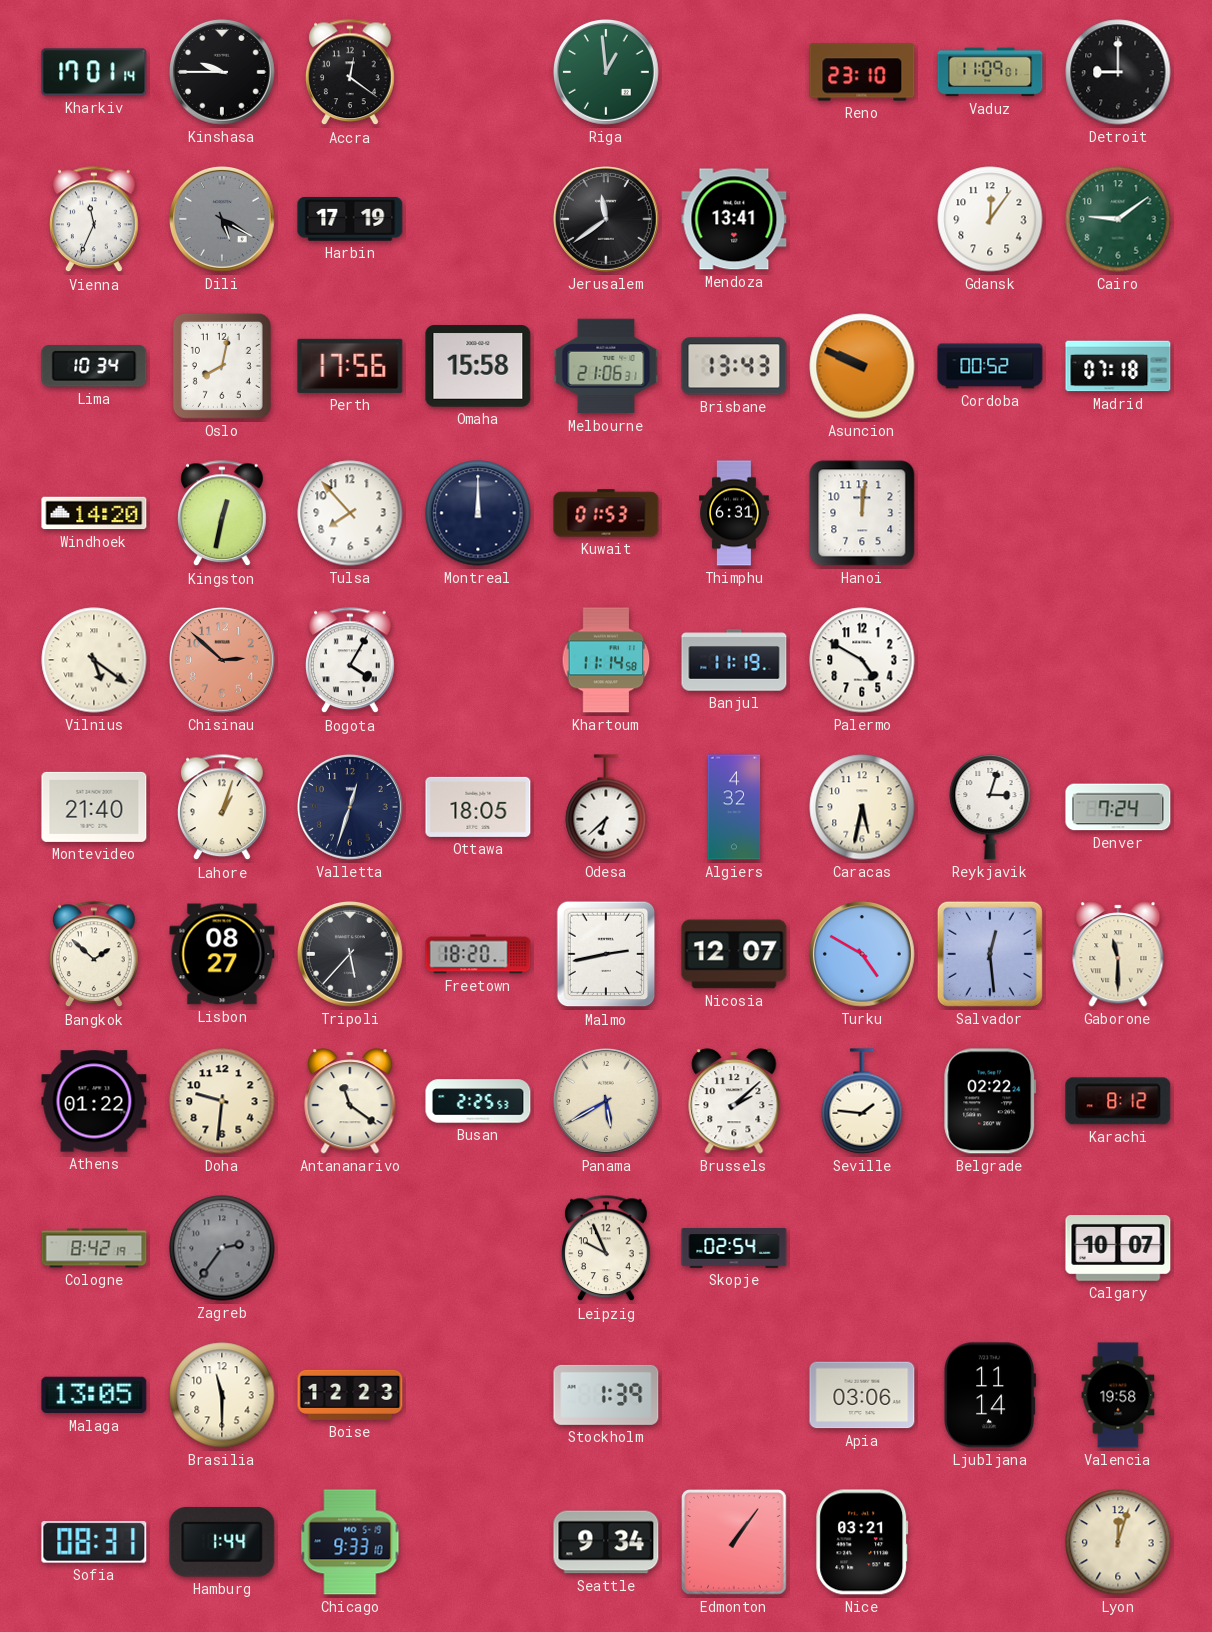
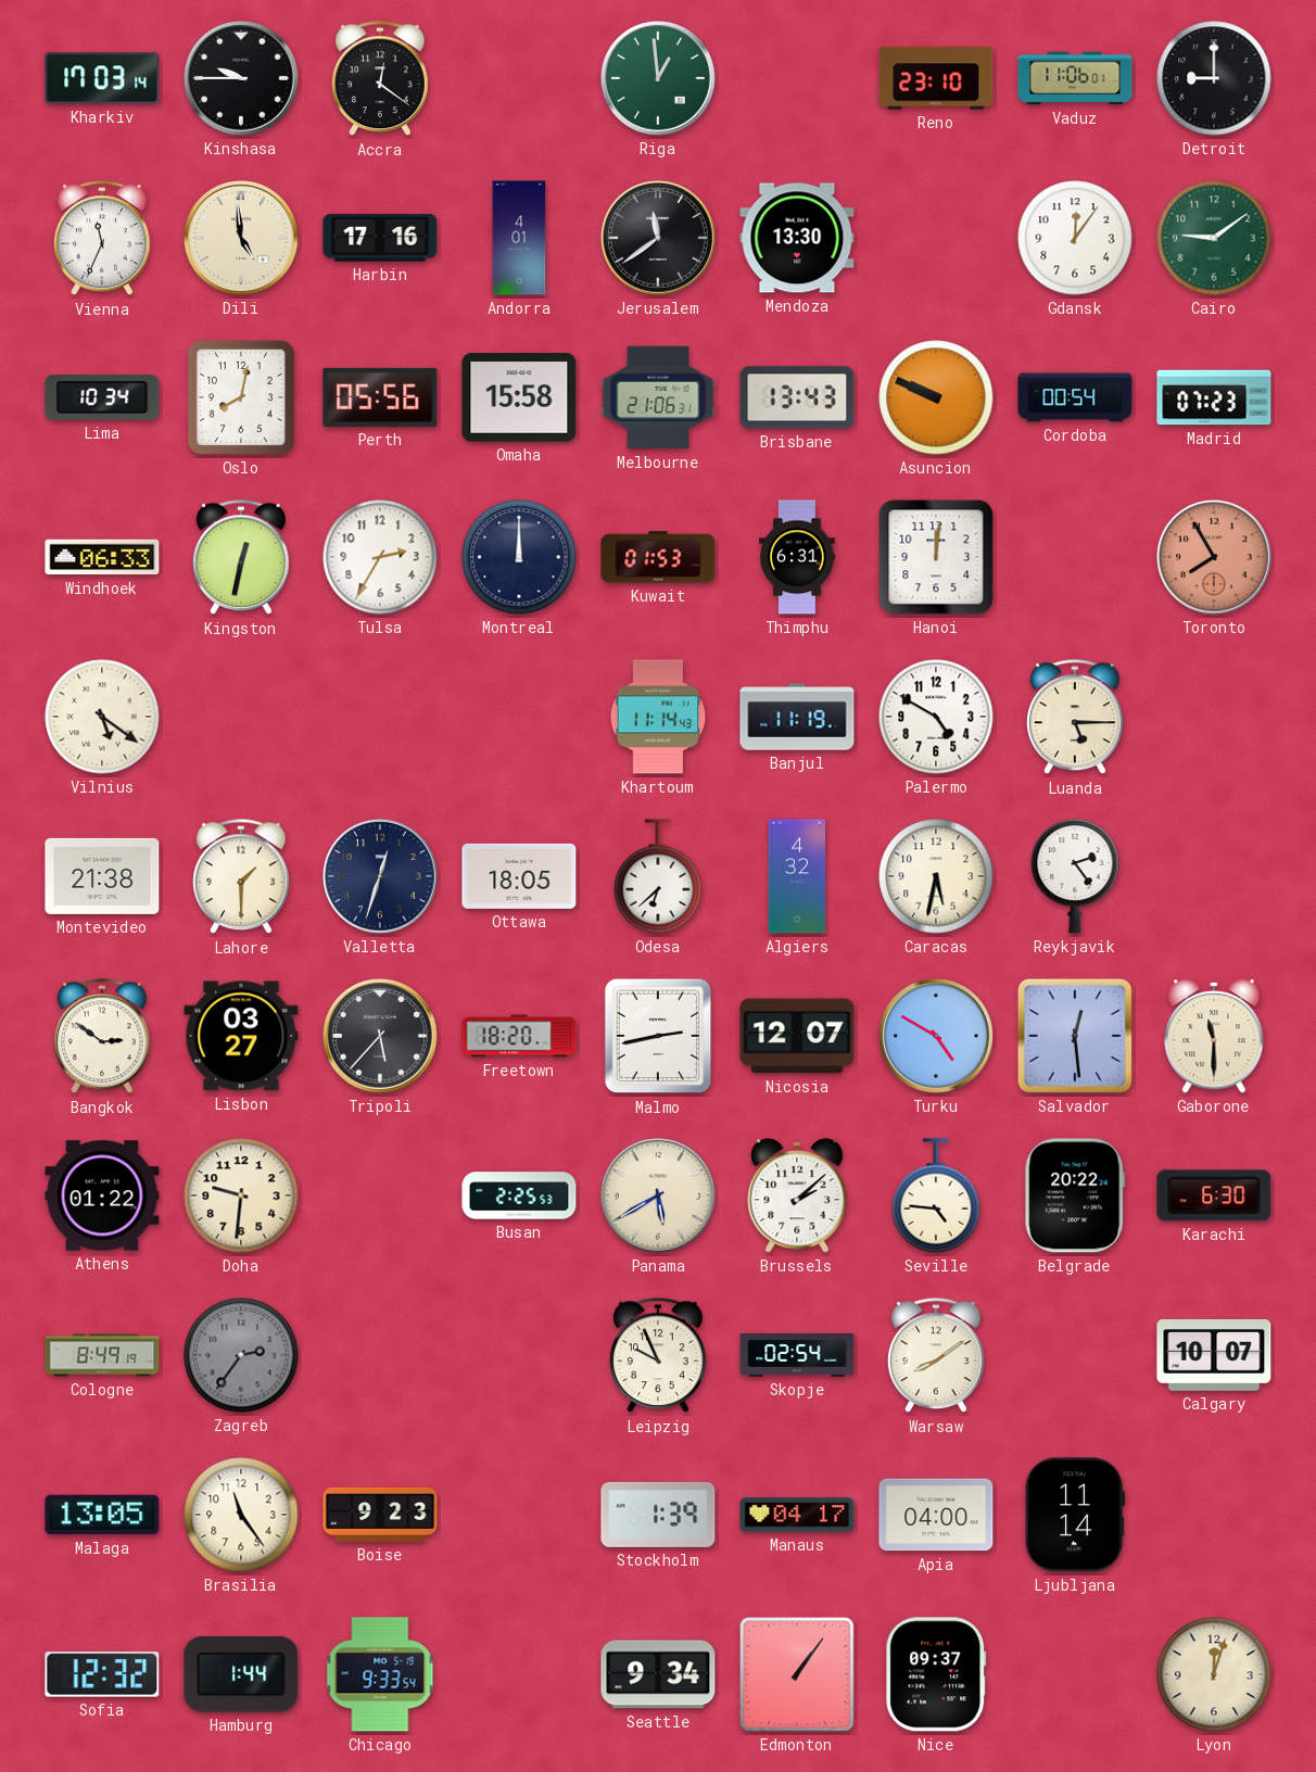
Kharkiv: 17:01 -> 17:03
Vaduz: 11:09 -> 11:06
Dili: 5:20 -> 4:59
Dili dial: grey -> cream
Harbin: 17:19 -> 17:16
Andorra: none -> 4:01
Mendoza: 13:41 -> 13:30
Perth: 17:56 -> 05:56
Cordoba: 00:52 -> 00:54
Madrid: 07:18 -> 07:23
Windhoek: 14:20 -> 06:33
Tulsa: 7:53 -> 2:35
Toronto: none -> 7:55
Chisinau: 2:52 -> none
Bogota: 4:05 -> none
Khartoum: 11:14:58 -> 11:14:43
Luanda: none -> 5:15
Montevideo: 21:40 -> 21:38
Lahore: 1:03 -> 1:30
Reykjavik: 3:03 -> 2:24
Denver: 7:24 -> none
Bangkok: 1:52 -> 2:51
Lisbon: 08:27 -> 03:27
Antananarivo: 11:21 -> none
Seville: 1:46 -> 4:46
Belgrade: 02:22 -> 20:22
Karachi: 8:12 -> 6:30
Cologne: 8:42 -> 8:49
Warsaw: none -> 8:09
Brasilia: 11:30 -> 11:24
Boise: 12:23 -> 9:23
Manaus: none -> 04:17
Apia: 03:06 -> 04:00
Valencia: 19:58 -> none
Sofia: 08:31 -> 12:32
Chicago: 9:33:10 -> 9:33:54
Nice: 03:21 -> 09:37
